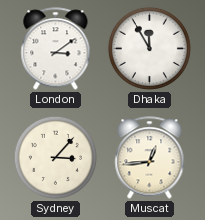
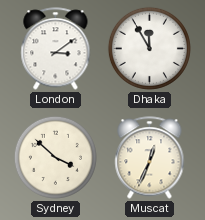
Sydney: 3:07 -> 3:52
Muscat: 12:44 -> 12:34
